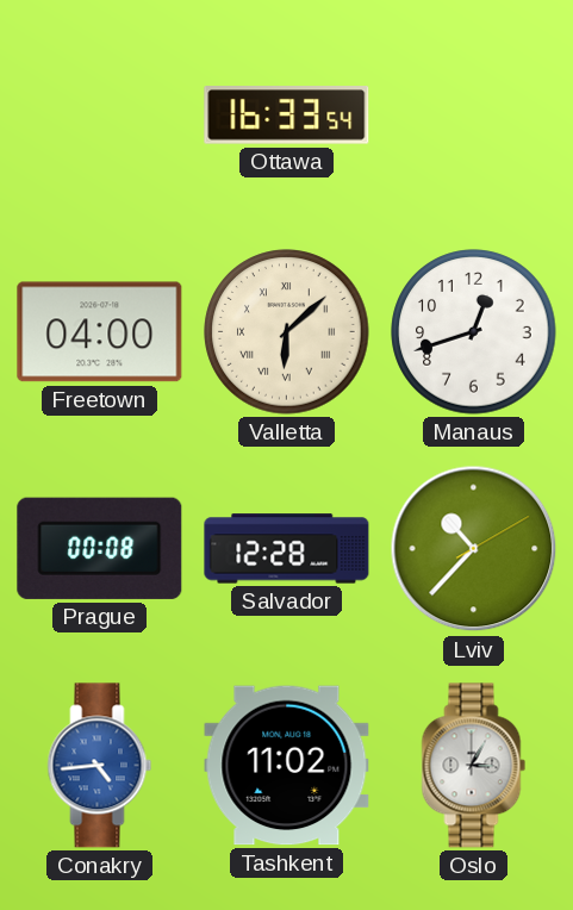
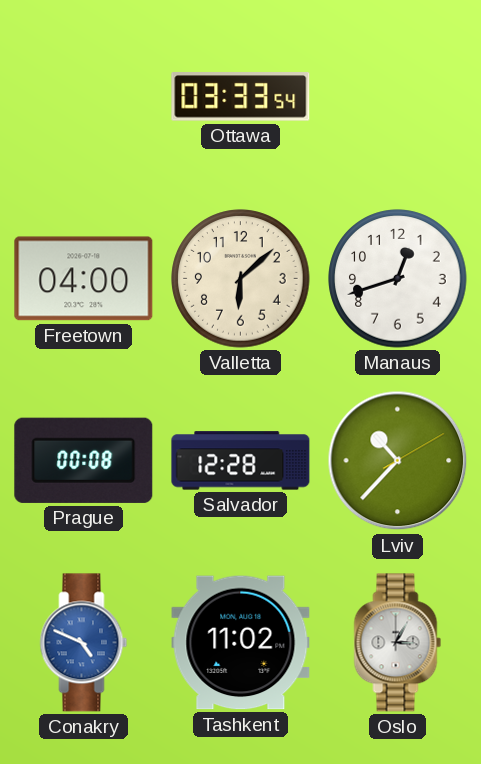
Ottawa: 16:33 -> 03:33
Valletta numerals: Roman -> Arabic
Conakry: 4:44 -> 4:49
